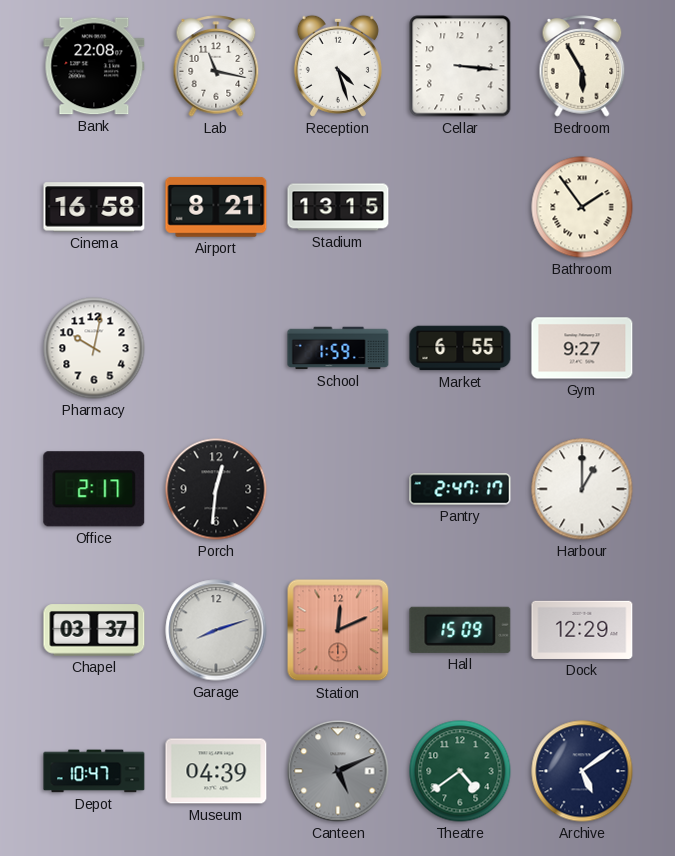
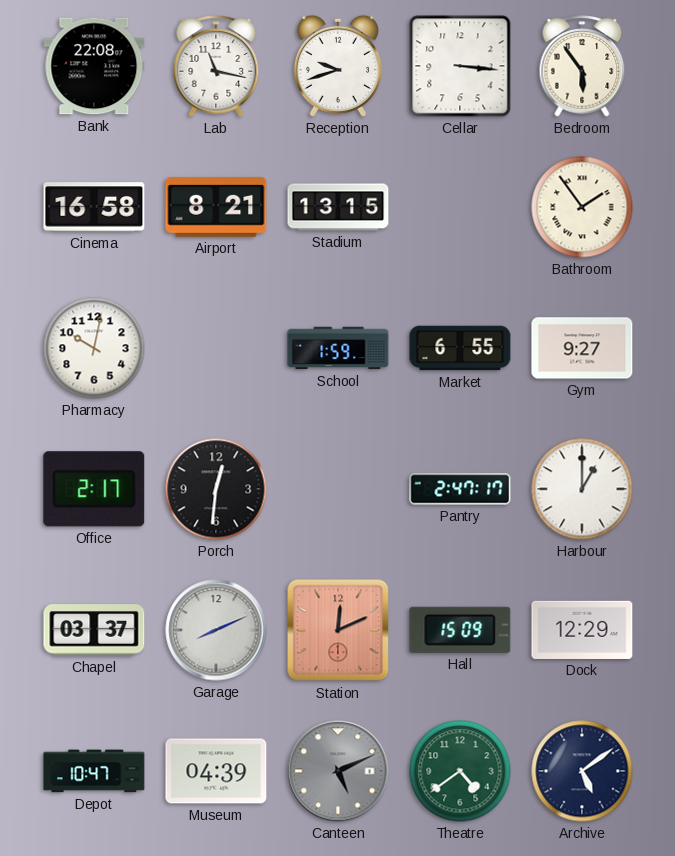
Reception: 4:27 -> 9:42
Bedroom: 5:55 -> 5:54
Garage: 8:12 -> 8:11
